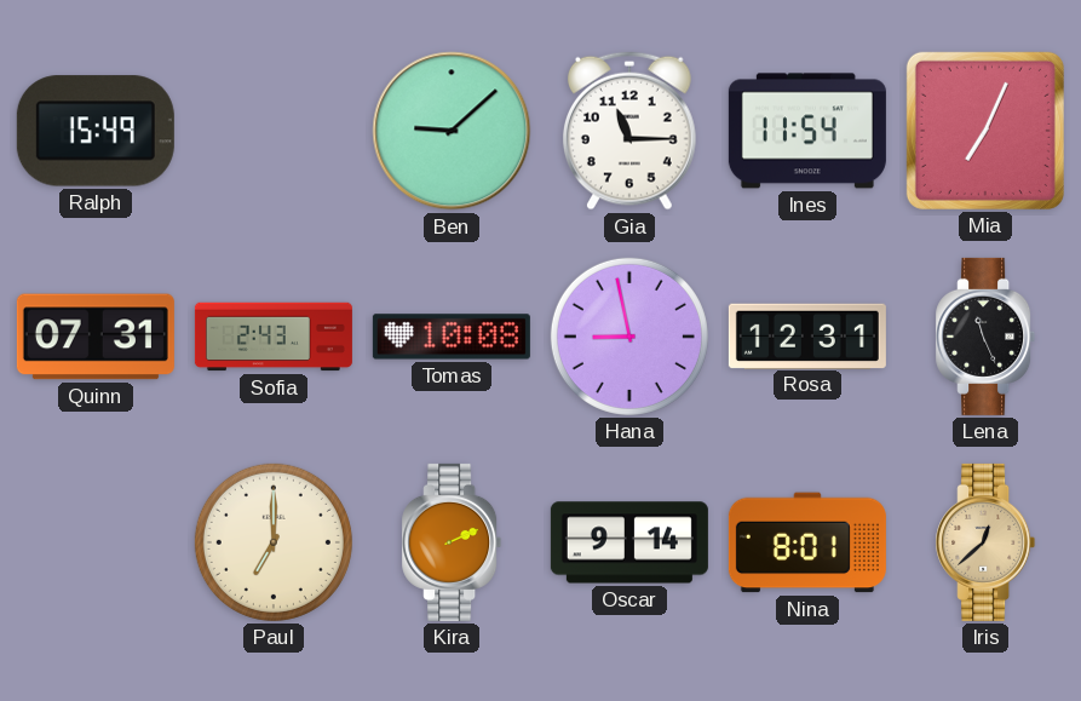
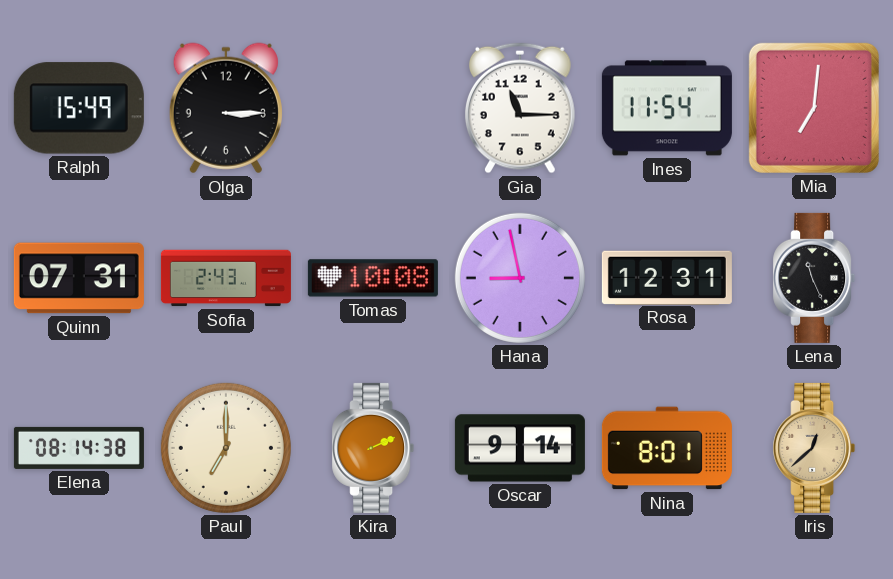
Olga: none -> 3:15
Ben: 9:08 -> none
Mia: 7:04 -> 7:01
Elena: none -> 08:14
